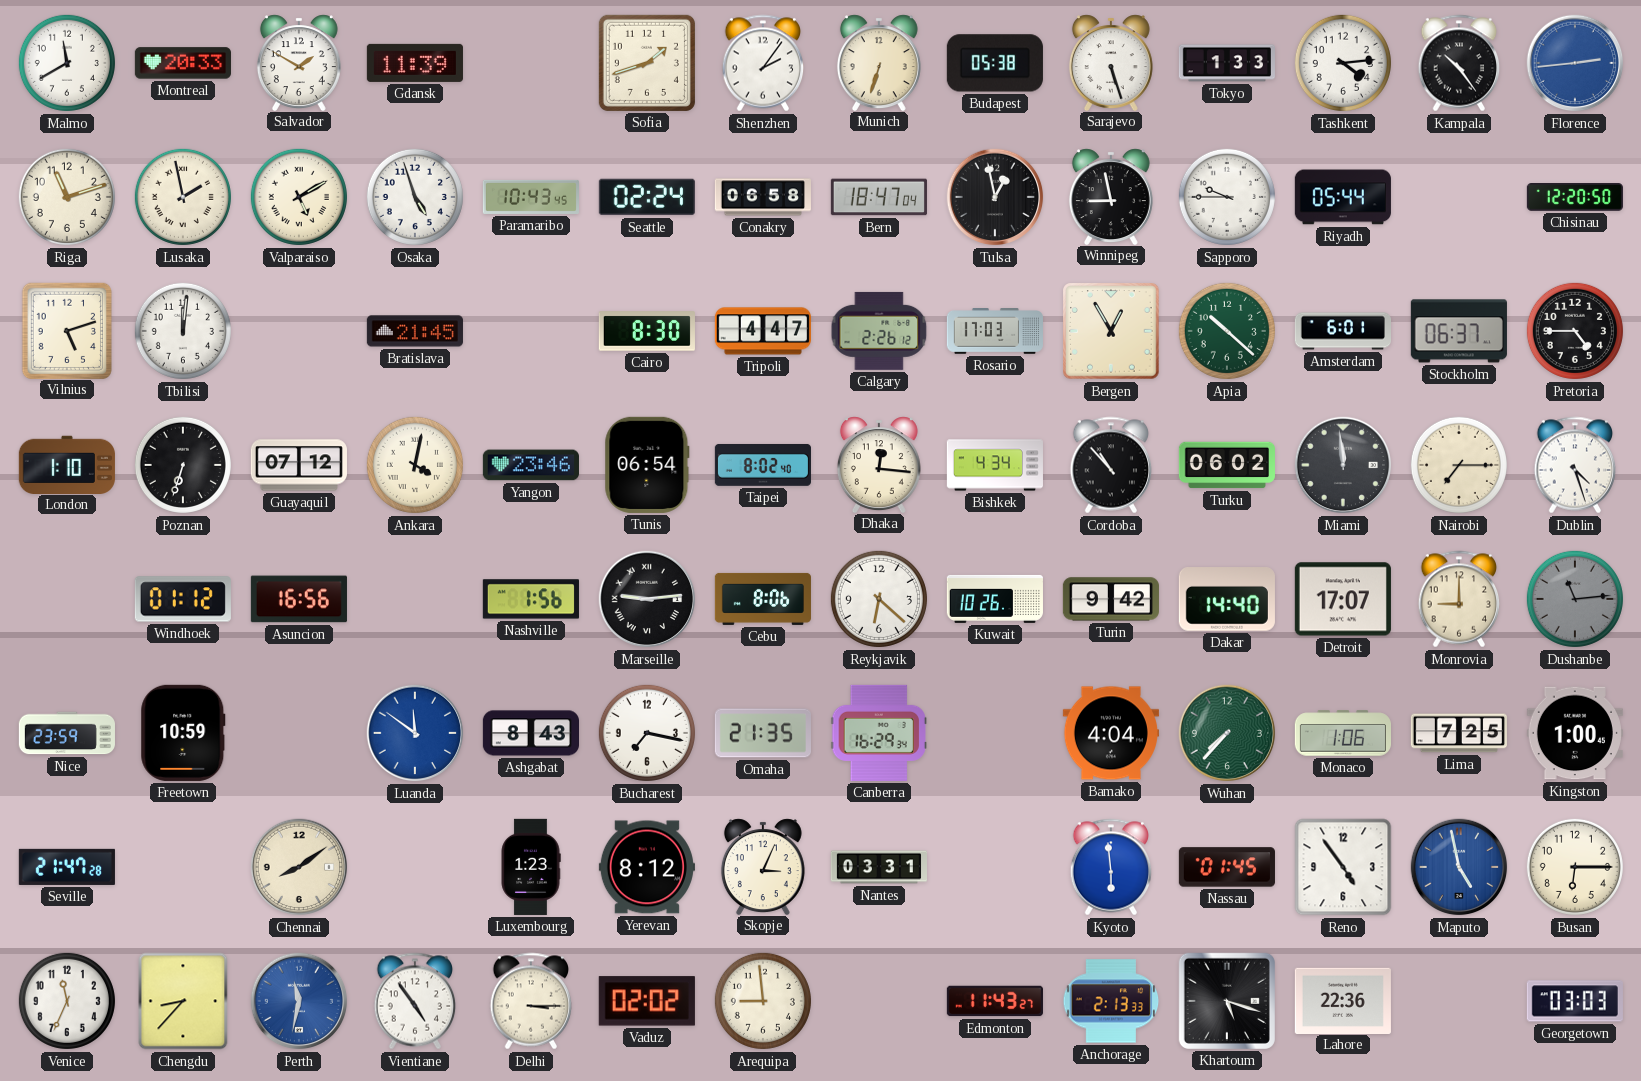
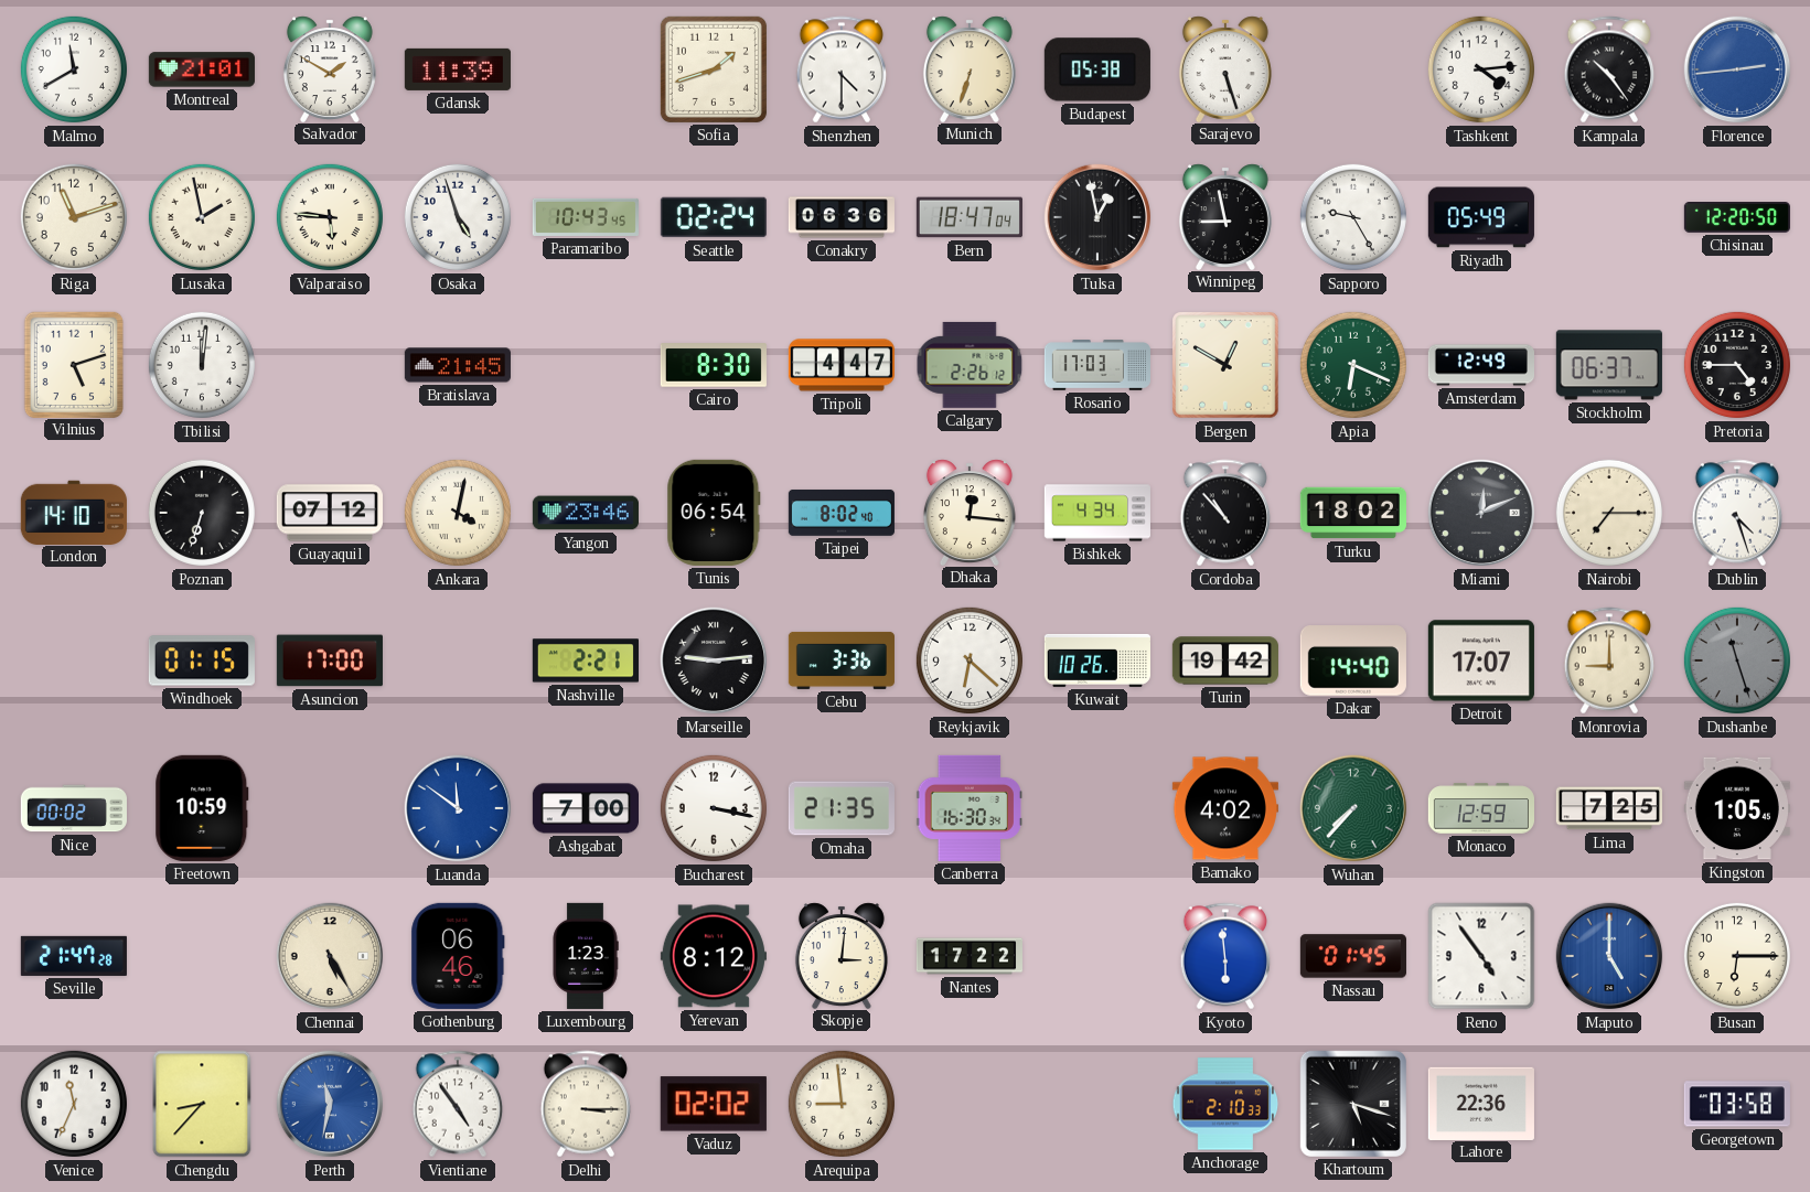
Montreal: 20:33 -> 21:01
Shenzhen: 2:06 -> 4:30
Tokyo: 1:33 -> none
Valparaiso: 5:10 -> 5:46
Conakry: 06:58 -> 06:36
Sapporo: 9:45 -> 9:25
Riyadh: 05:44 -> 05:49
Bergen: 12:55 -> 12:50
Apia: 10:22 -> 6:19
Amsterdam: 6:01 -> 12:49
London: 1:10 -> 14:10
Turku: 06:02 -> 18:02
Miami: 11:59 -> 12:11
Windhoek: 01:12 -> 01:15
Asuncion: 16:56 -> 17:00
Nashville: 1:56 -> 2:21
Cebu: 8:06 -> 3:36
Turin: 9:42 -> 19:42
Dushanbe: 11:14 -> 11:27
Nice: 23:59 -> 00:02
Ashgabat: 8:43 -> 7:00
Bucharest: 7:17 -> 3:17
Canberra: 16:29 -> 16:30
Bamako: 4:04 -> 4:02
Monaco: 1:06 -> 12:59
Kingston: 1:00 -> 1:05
Chennai: 8:09 -> 5:25
Gothenburg: none -> 06:46
Skopje: 3:04 -> 3:01
Nantes: 03:31 -> 17:22
Maputo: 4:58 -> 5:00
Edmonton: 11:43 -> none
Anchorage: 2:13 -> 2:10
Georgetown: 03:03 -> 03:58
